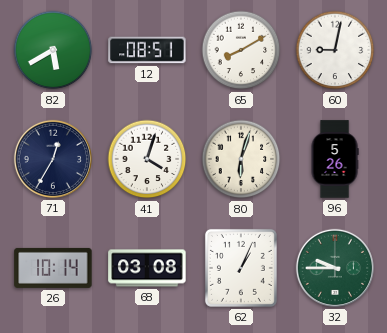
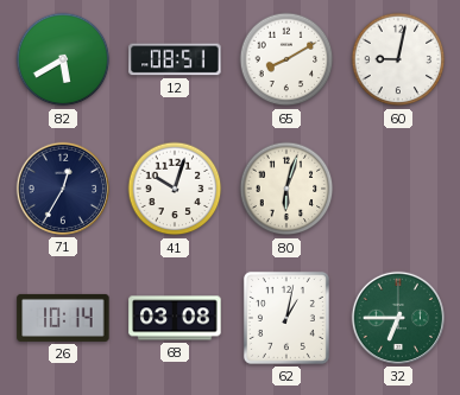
41: 4:03 -> 10:03
96: 5:26 -> none
62: 1:04 -> 1:02
32: 9:45 -> 6:45
